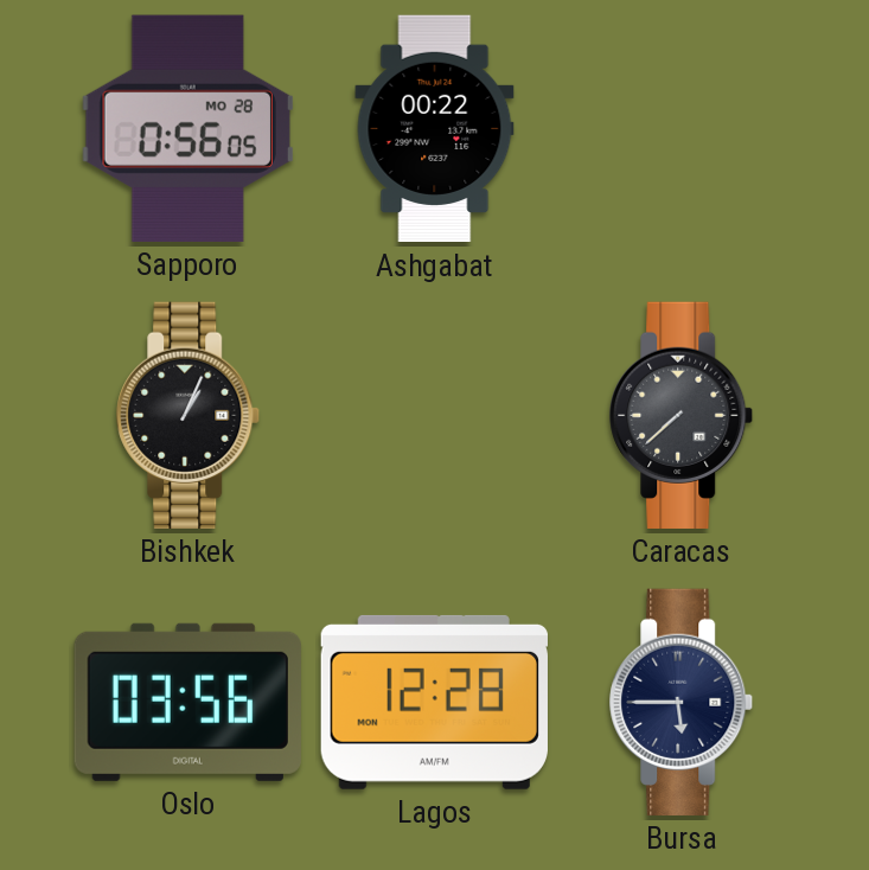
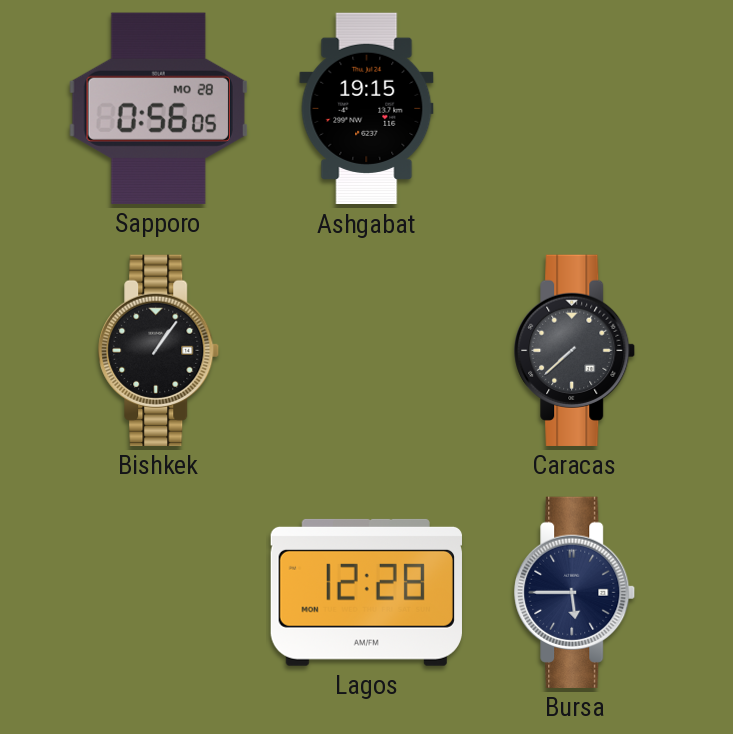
Ashgabat: 00:22 -> 19:15
Bishkek: 1:04 -> 1:06
Oslo: 03:56 -> none
